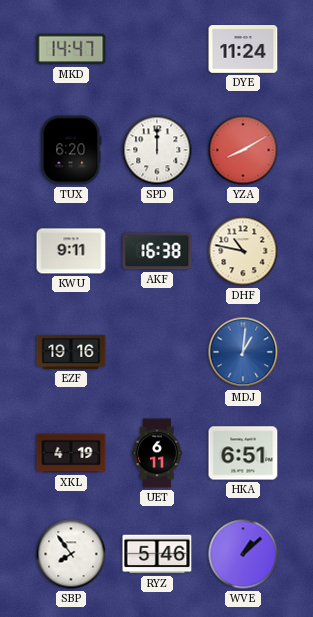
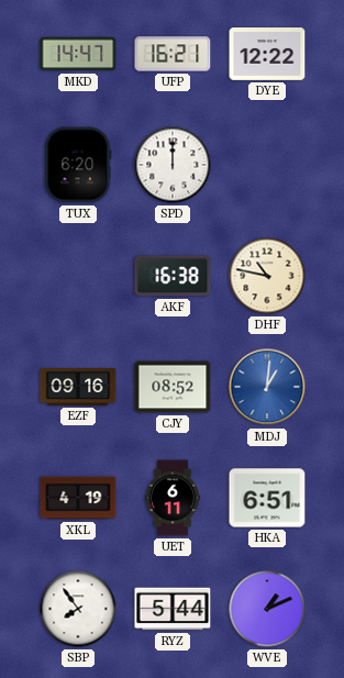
UFP: none -> 16:21
DYE: 11:24 -> 12:22
YZA: 8:10 -> none
KWU: 9:11 -> none
EZF: 19:16 -> 09:16
CJY: none -> 08:52
RYZ: 5:46 -> 5:44
WVE: 1:08 -> 1:11
